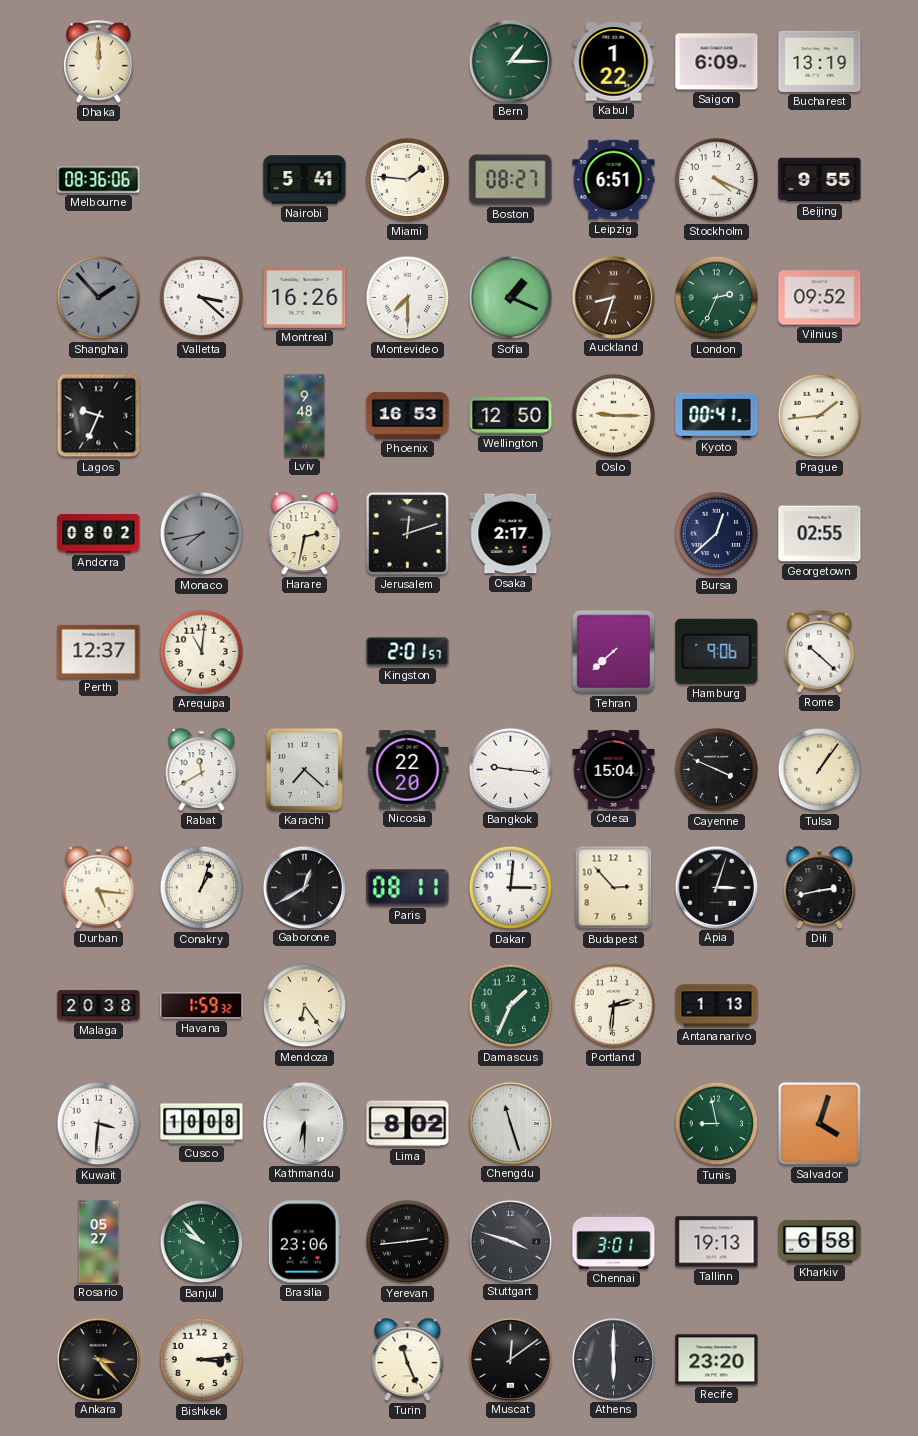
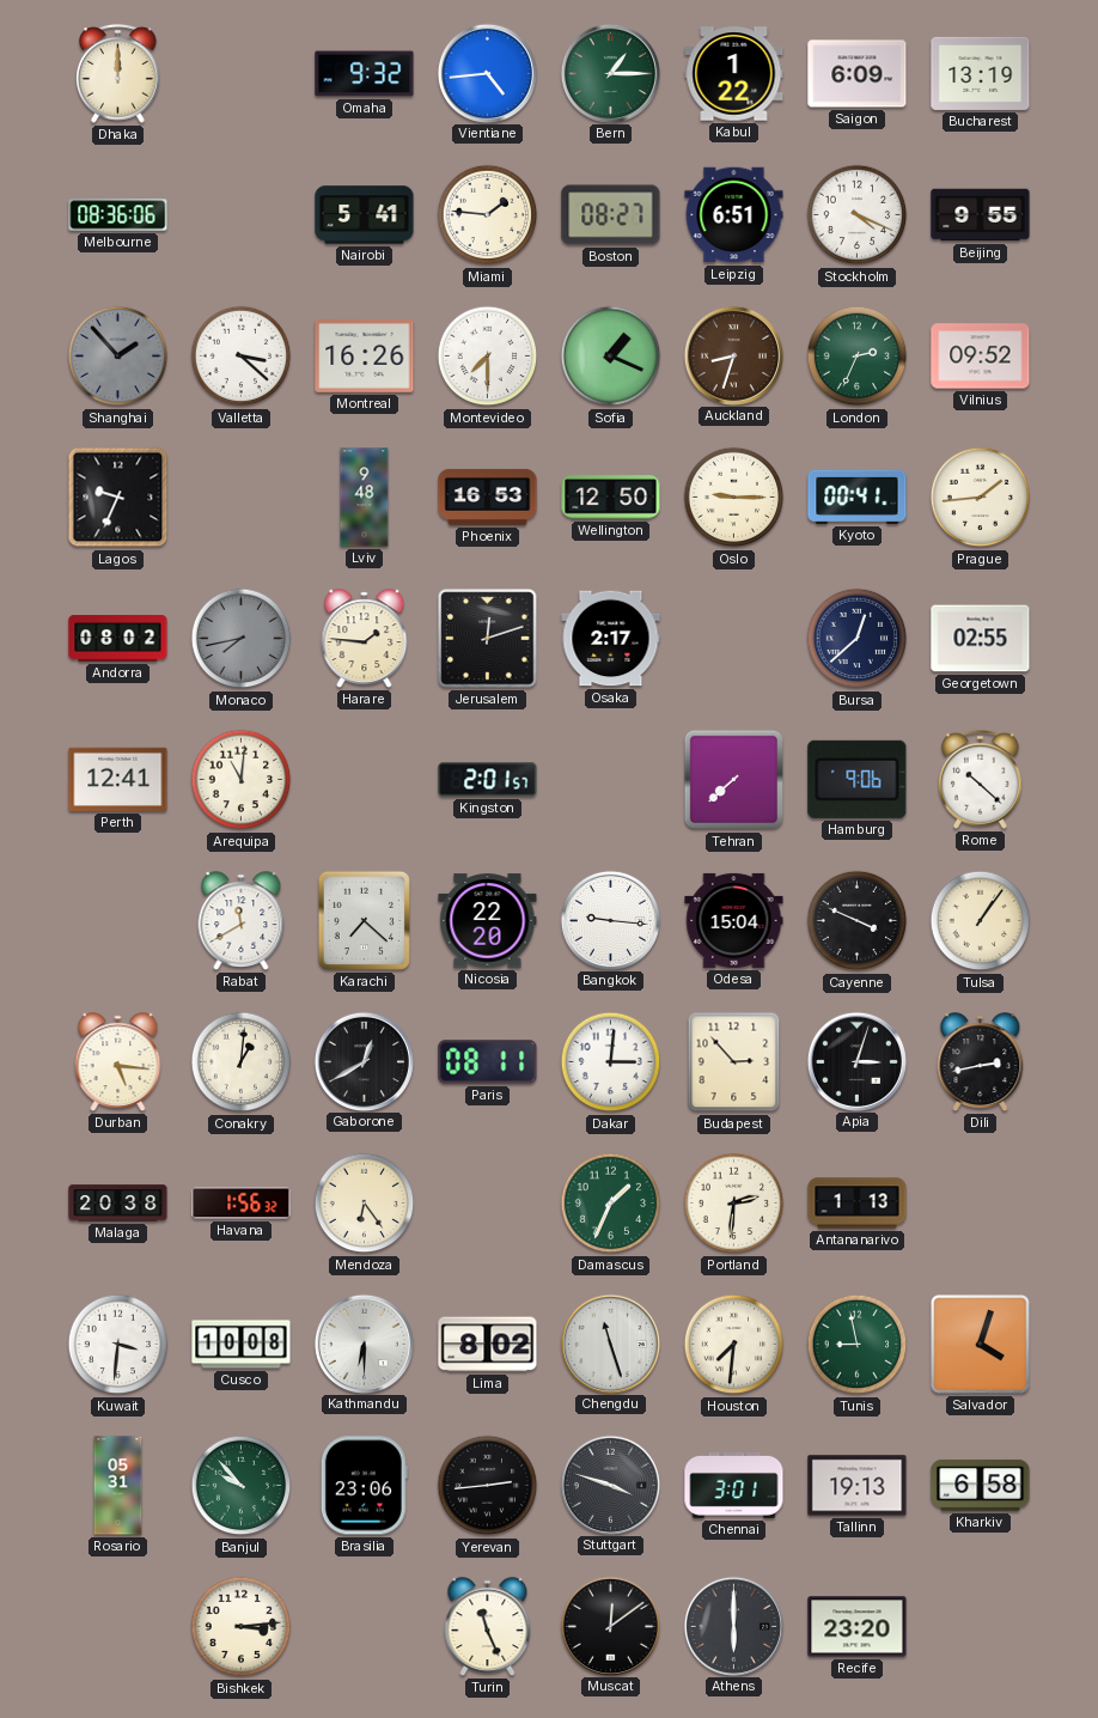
Omaha: none -> 9:32
Vientiane: none -> 4:44
Harare: 2:32 -> 1:46
Perth: 12:37 -> 12:41
Conakry: 1:03 -> 1:01
Havana: 1:59 -> 1:56
Houston: none -> 7:31
Rosario: 05:27 -> 05:31
Ankara: 3:23 -> none
